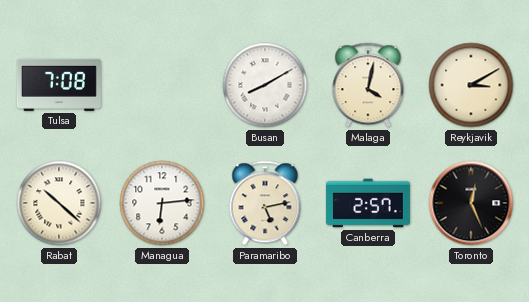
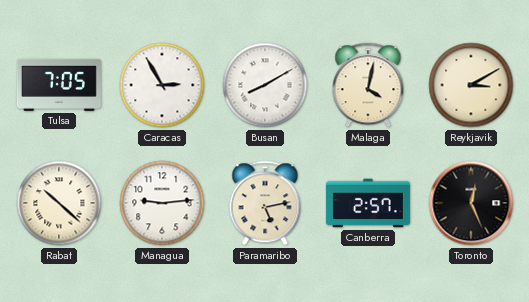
Tulsa: 7:08 -> 7:05
Caracas: none -> 2:55
Managua: 6:14 -> 9:14
